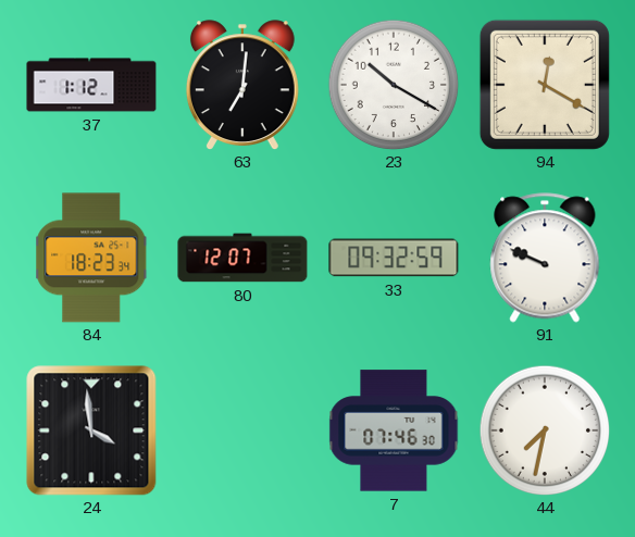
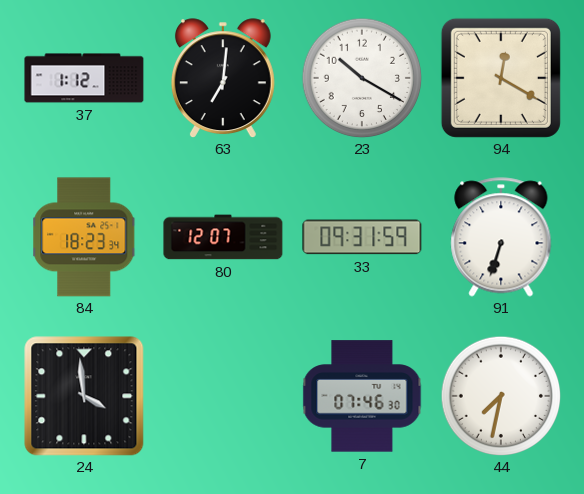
33: 09:32 -> 09:31
91: 9:49 -> 6:33
